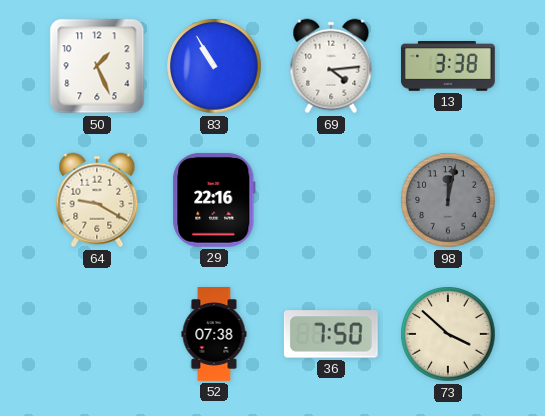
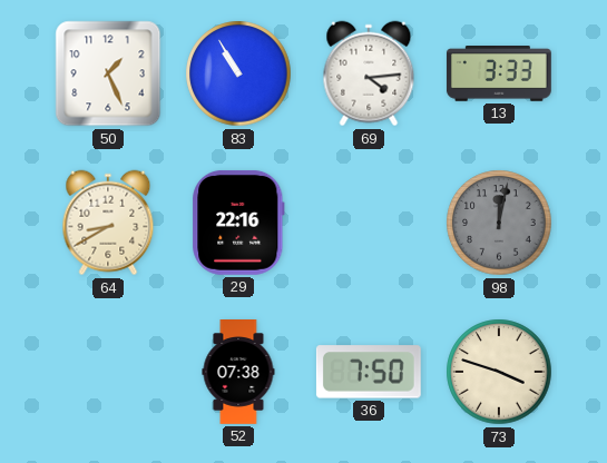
13: 3:38 -> 3:33
64: 9:20 -> 8:40
73: 3:52 -> 3:48
